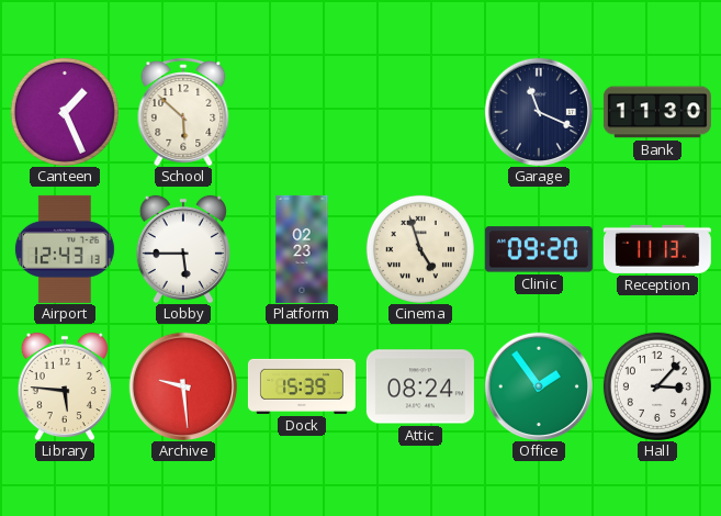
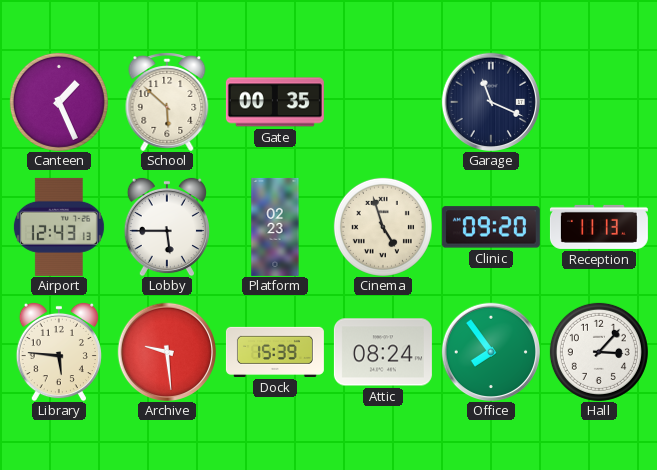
Gate: none -> 00:35
Bank: 11:30 -> none
Office: 1:54 -> 7:54
